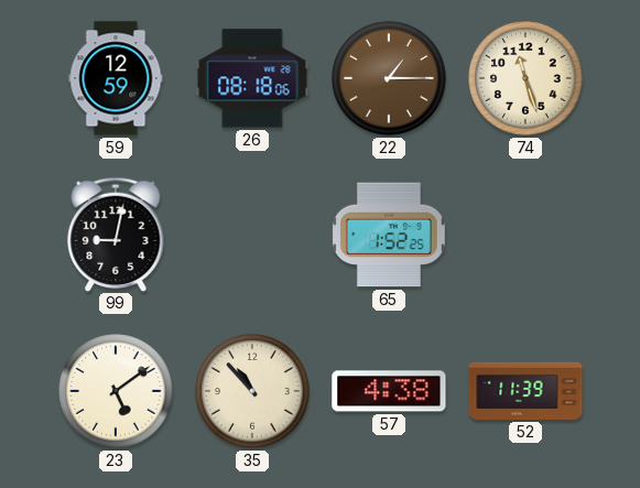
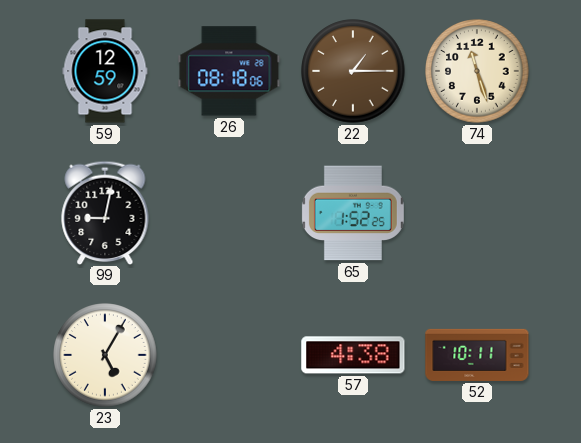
23: 5:09 -> 5:05
35: 10:53 -> none
52: 11:39 -> 10:11
